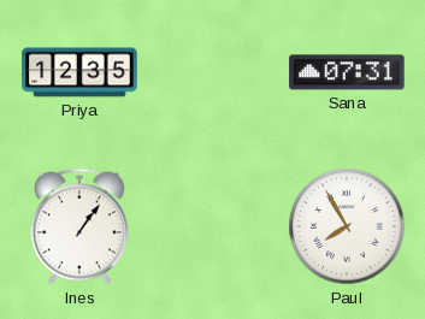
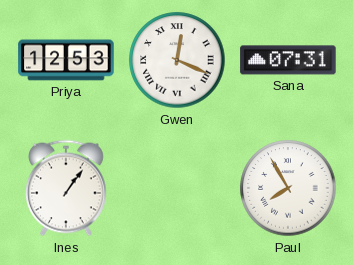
Priya: 12:35 -> 12:53
Gwen: none -> 12:19
